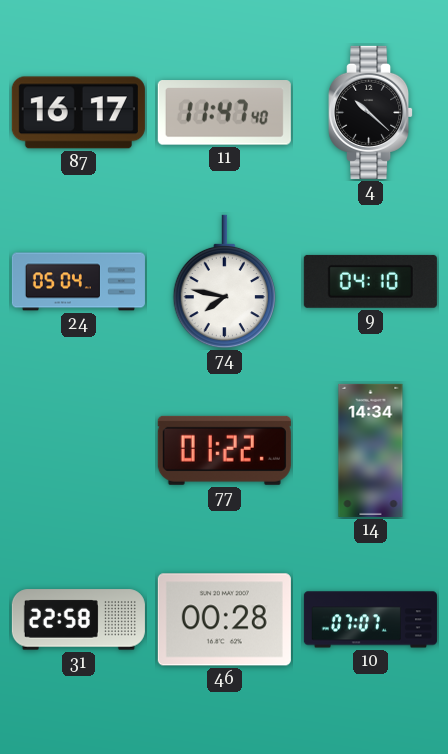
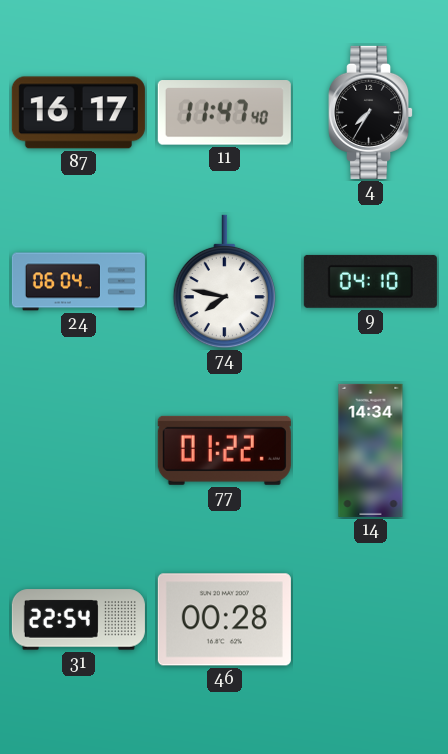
4: 10:22 -> 7:35
24: 05:04 -> 06:04
31: 22:58 -> 22:54
10: 07:07 -> none
